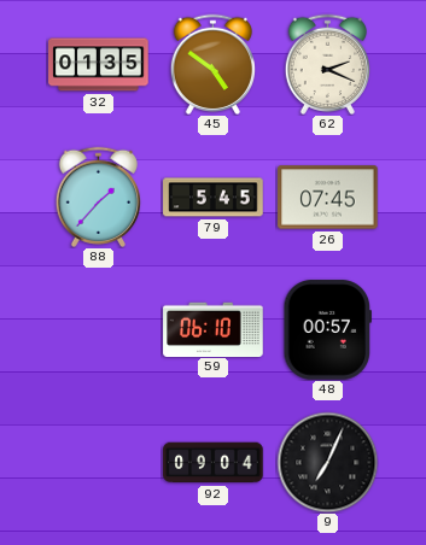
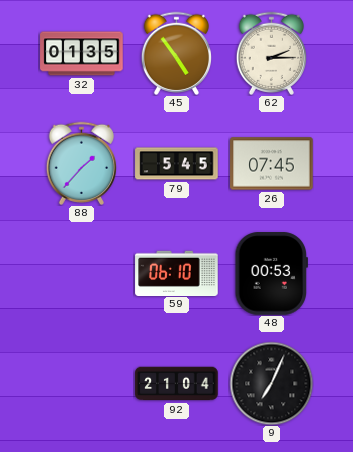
45: 4:51 -> 4:54
62: 2:19 -> 2:15
48: 00:57 -> 00:53
92: 09:04 -> 21:04
